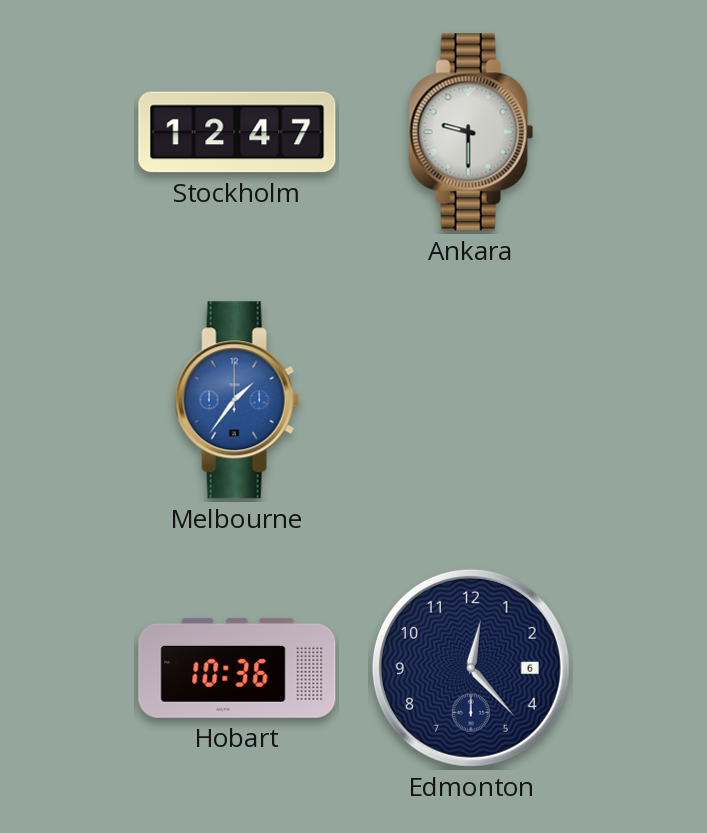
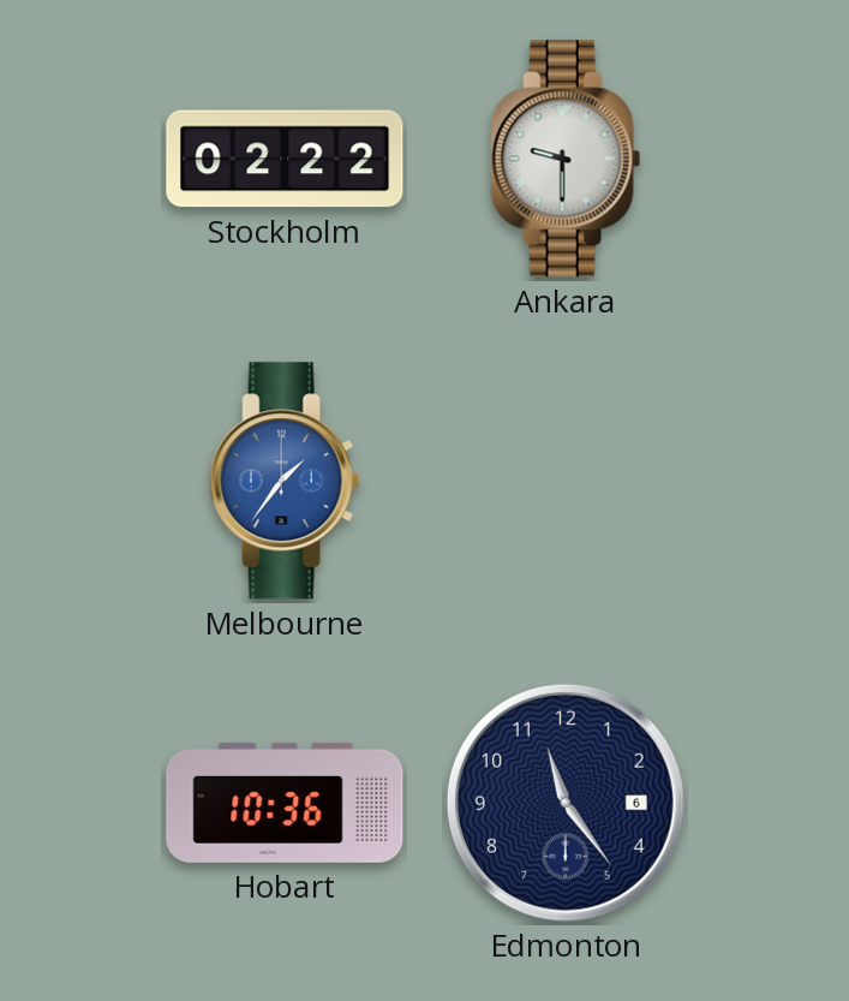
Stockholm: 12:47 -> 02:22
Edmonton: 12:23 -> 11:24
